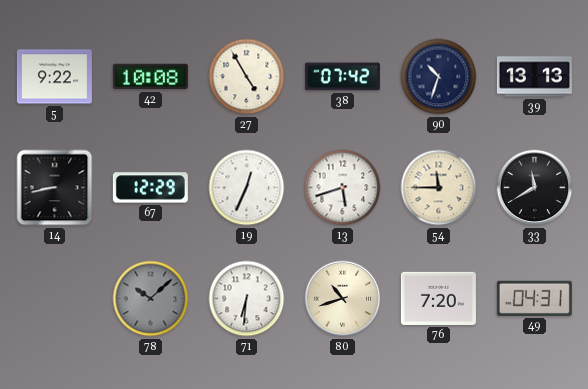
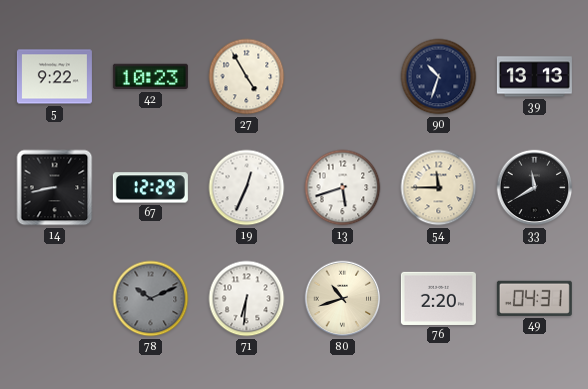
42: 10:08 -> 10:23
38: 07:42 -> none
78: 10:08 -> 10:11
76: 7:20 -> 2:20
